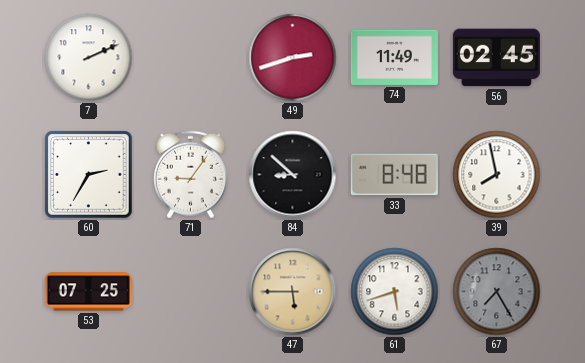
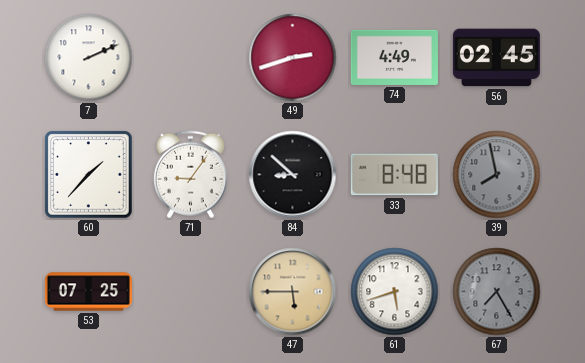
74: 11:49 -> 4:49
60: 2:35 -> 1:37
39 dial: white -> grey
